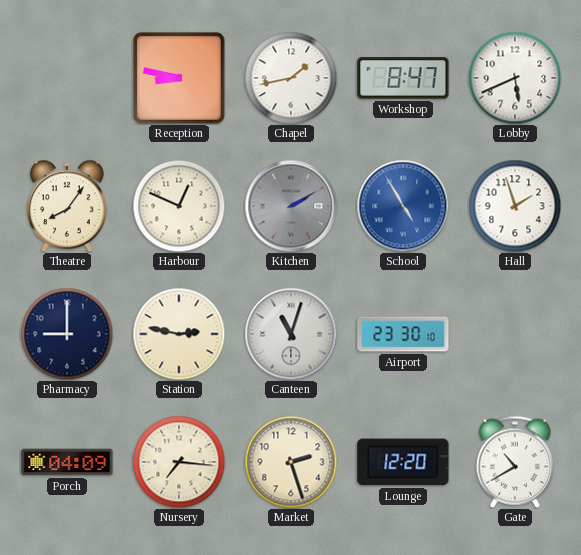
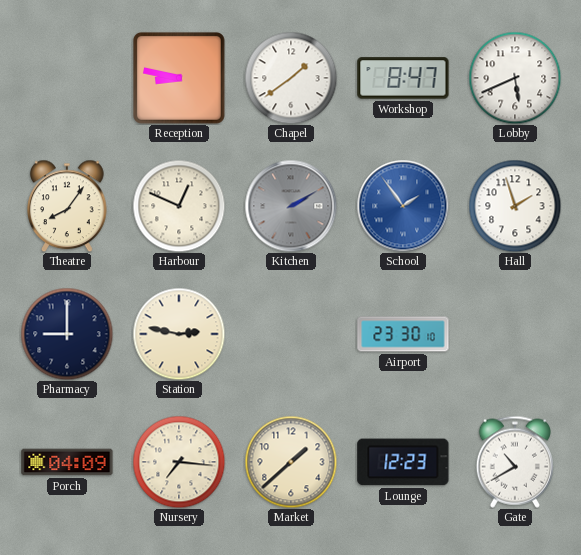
Chapel: 1:43 -> 1:39
School: 4:55 -> 1:54
Canteen: 11:03 -> none
Market: 2:27 -> 1:38
Lounge: 12:20 -> 12:23
